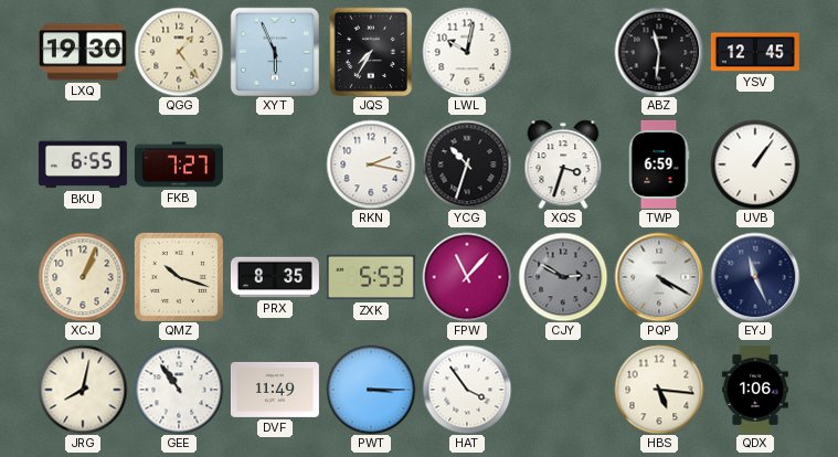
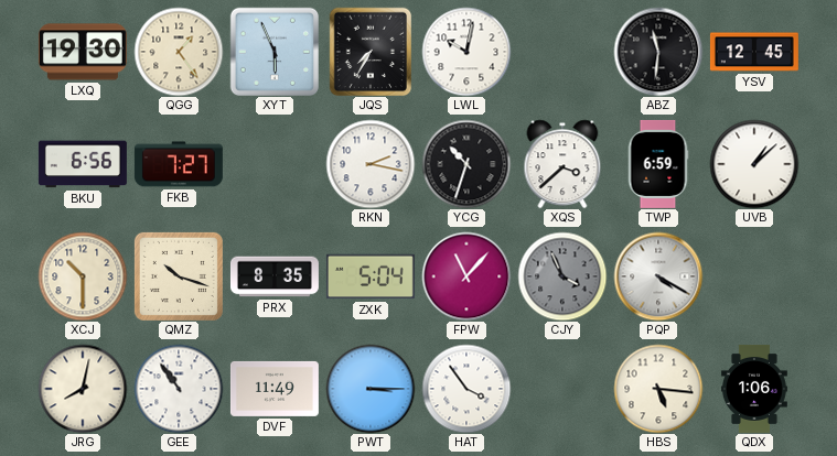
BKU: 6:55 -> 6:56
XQS: 3:33 -> 3:38
UVB: 1:06 -> 1:08
XCJ: 1:04 -> 10:30
ZXK: 5:53 -> 5:04
CJY: 2:50 -> 3:56
EYJ: 11:26 -> none
